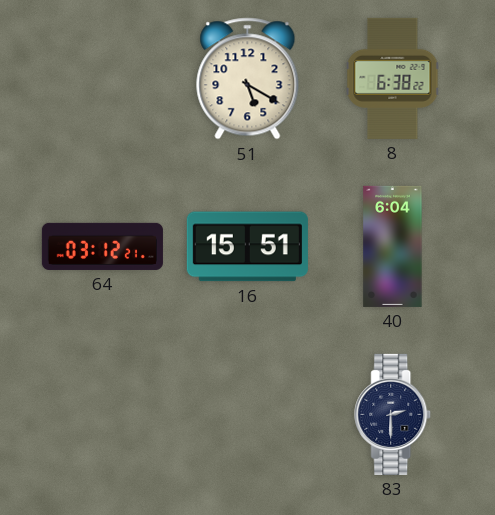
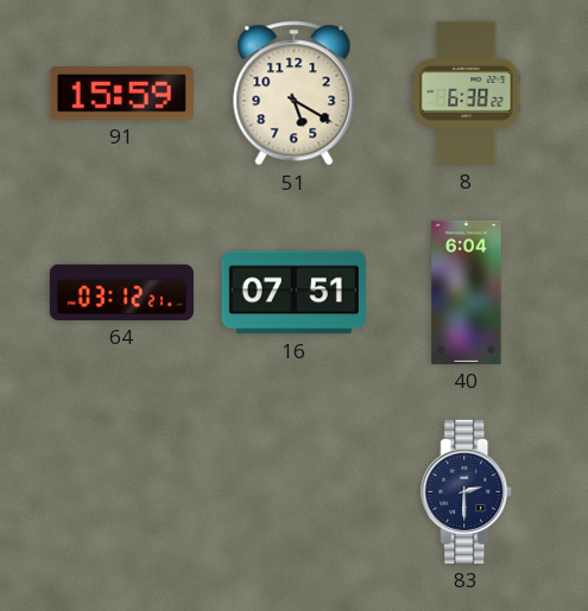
91: none -> 15:59
16: 15:51 -> 07:51
